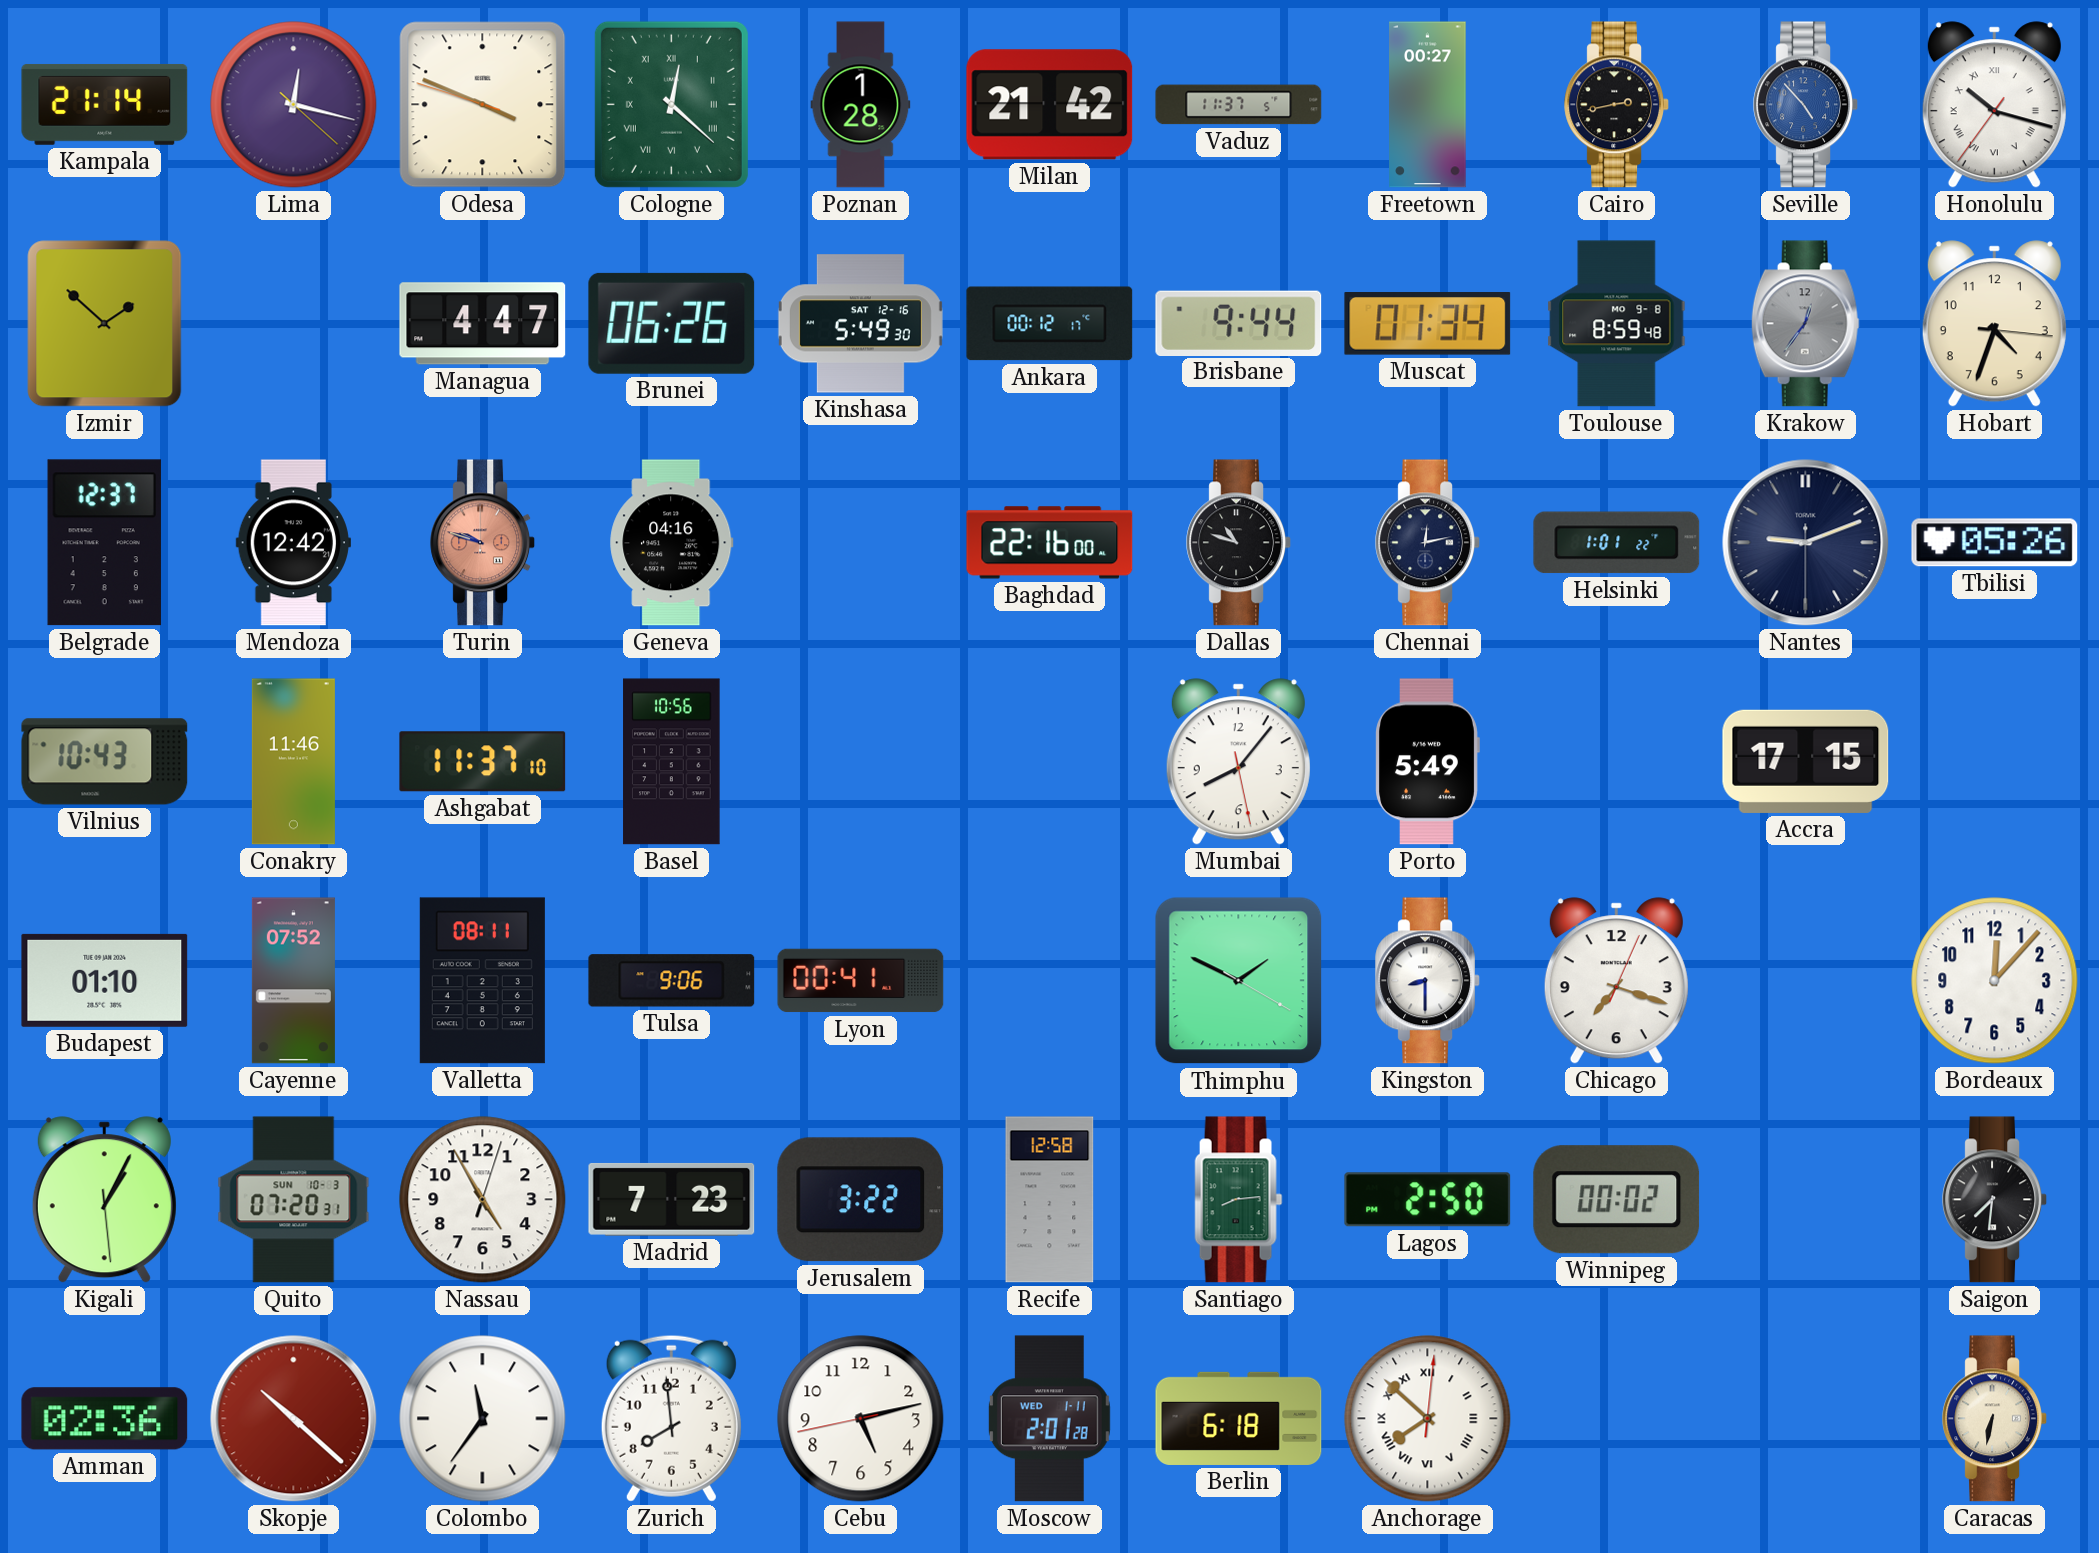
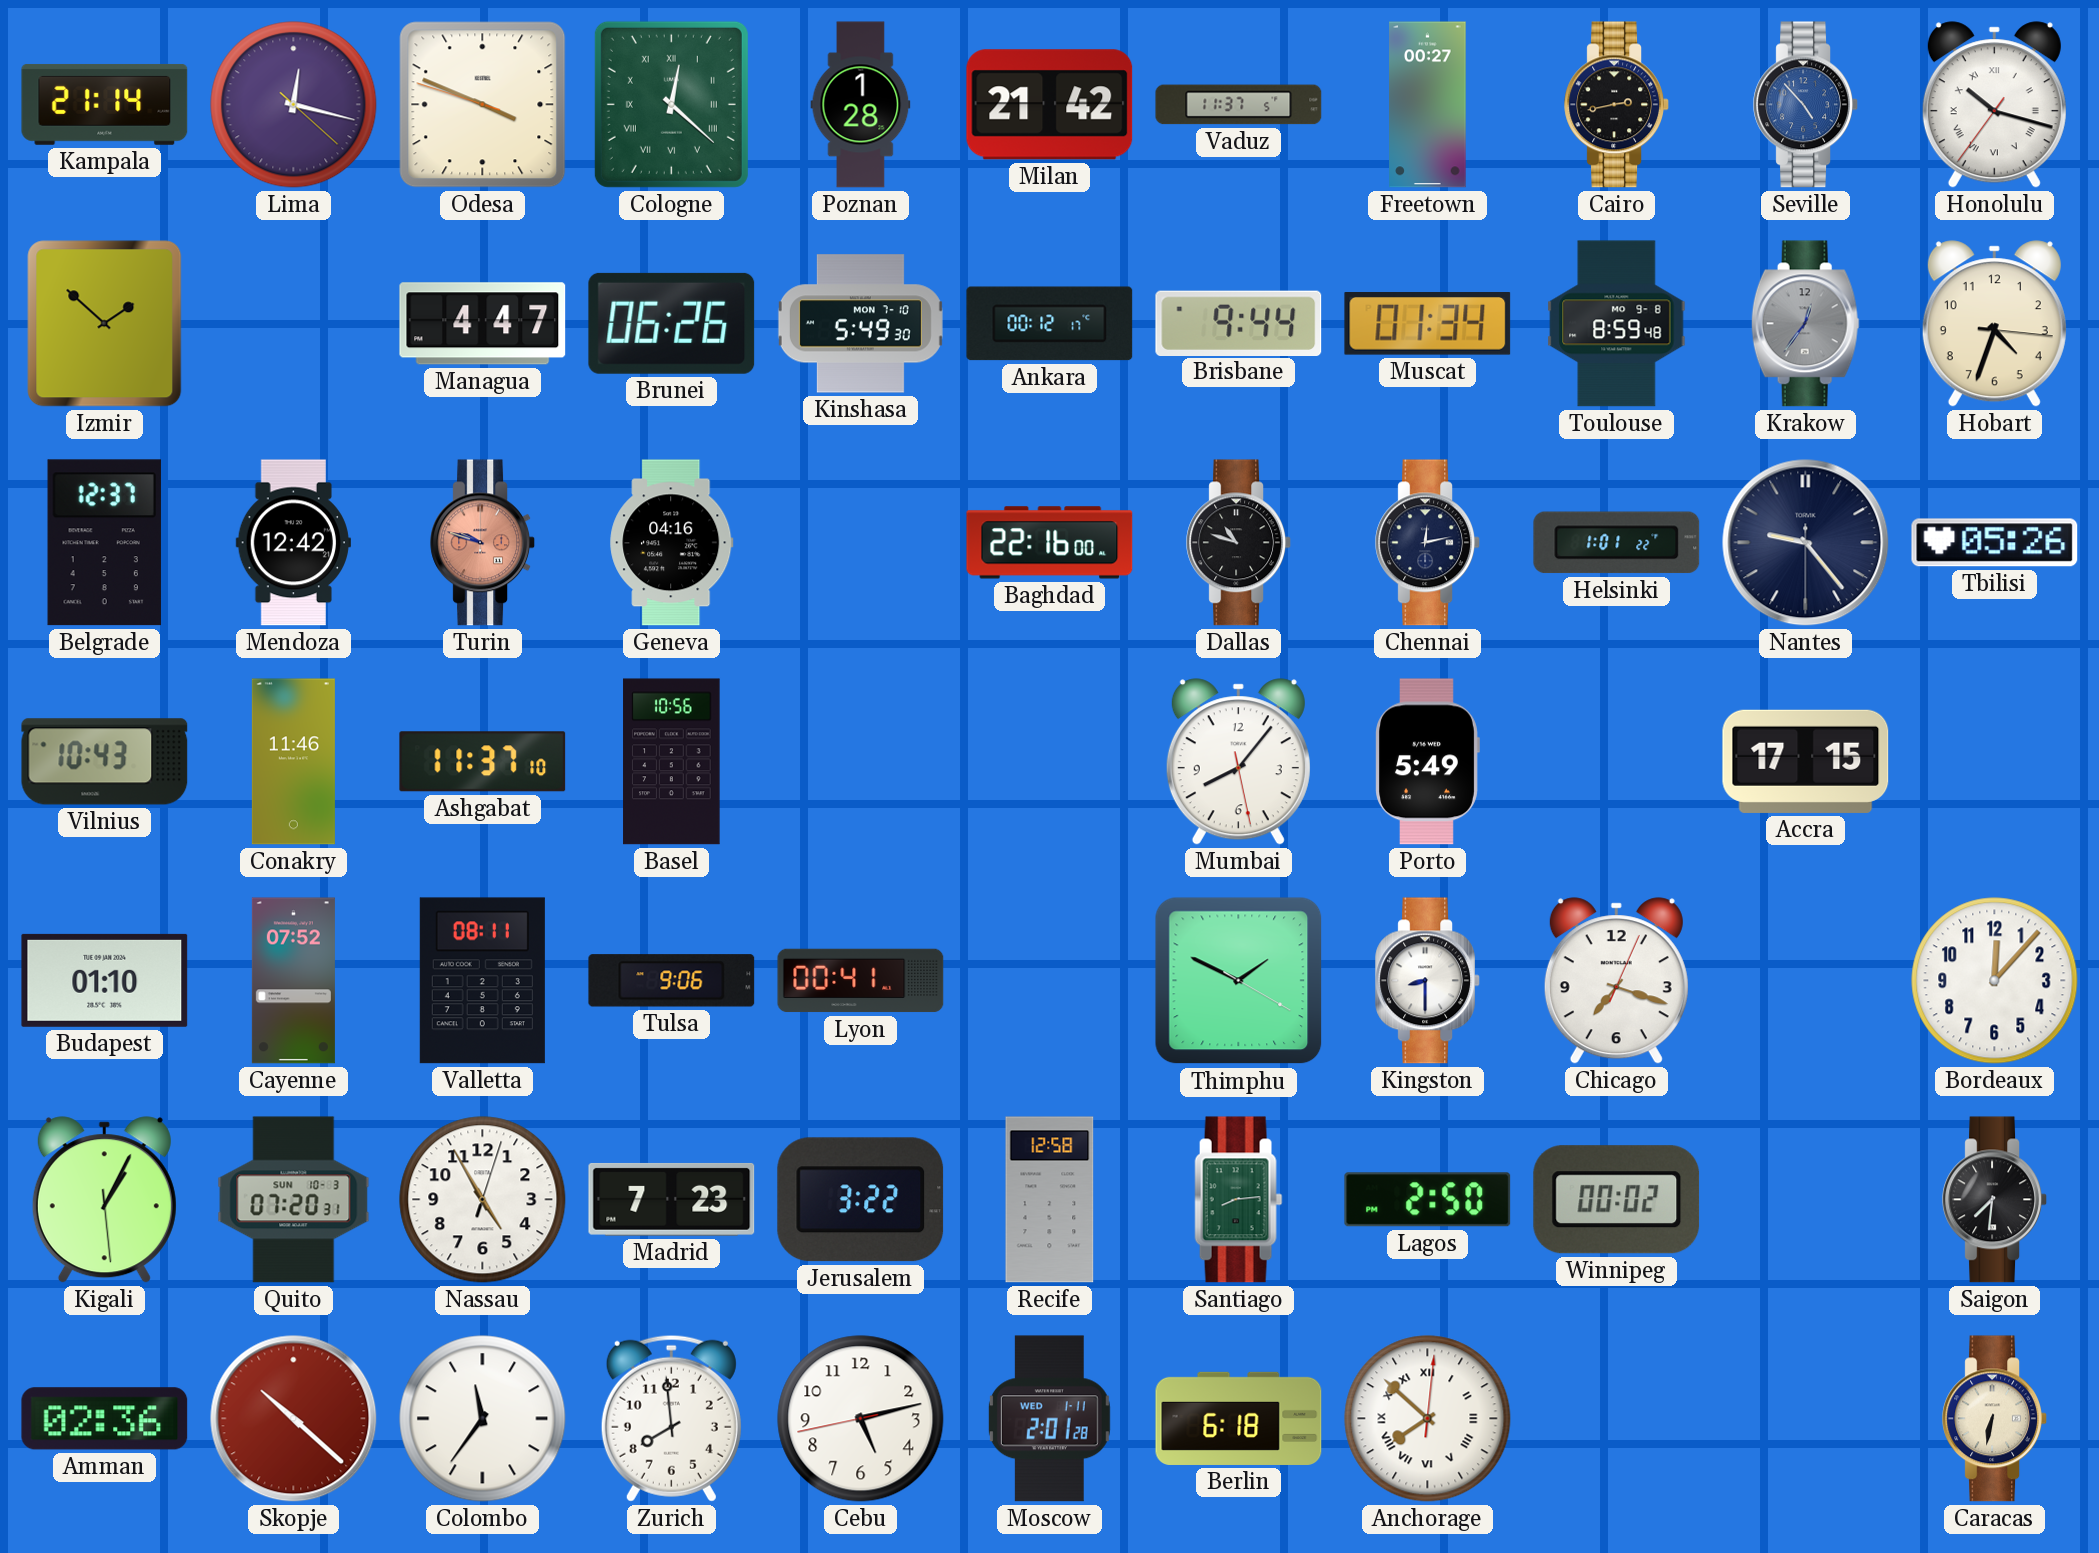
Kinshasa date: SAT 12-16 -> MON 7-10
Nantes: 9:11 -> 9:23
